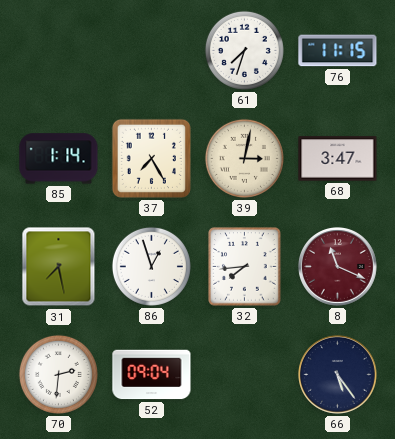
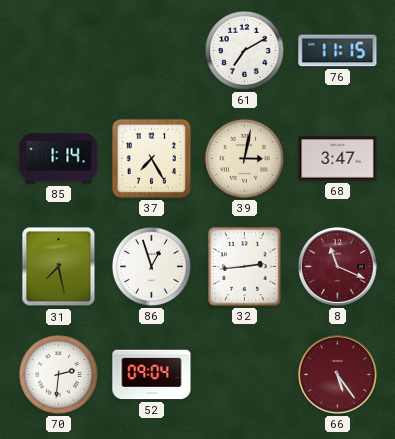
61: 7:33 -> 7:10
32: 7:44 -> 2:44
66 dial: navy -> burgundy
